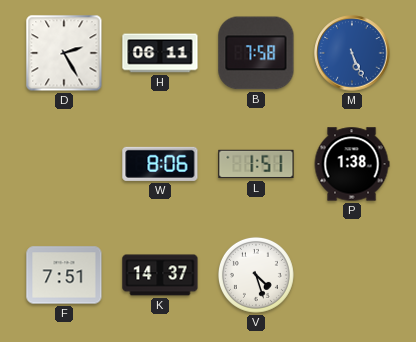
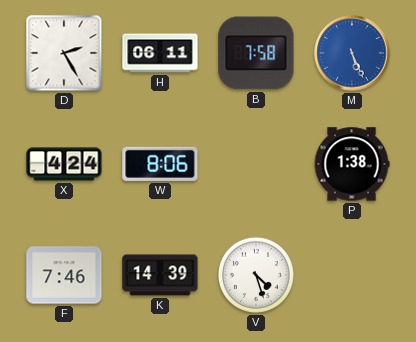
X: none -> 4:24
L: 1:51 -> none
F: 7:51 -> 7:46
K: 14:37 -> 14:39
